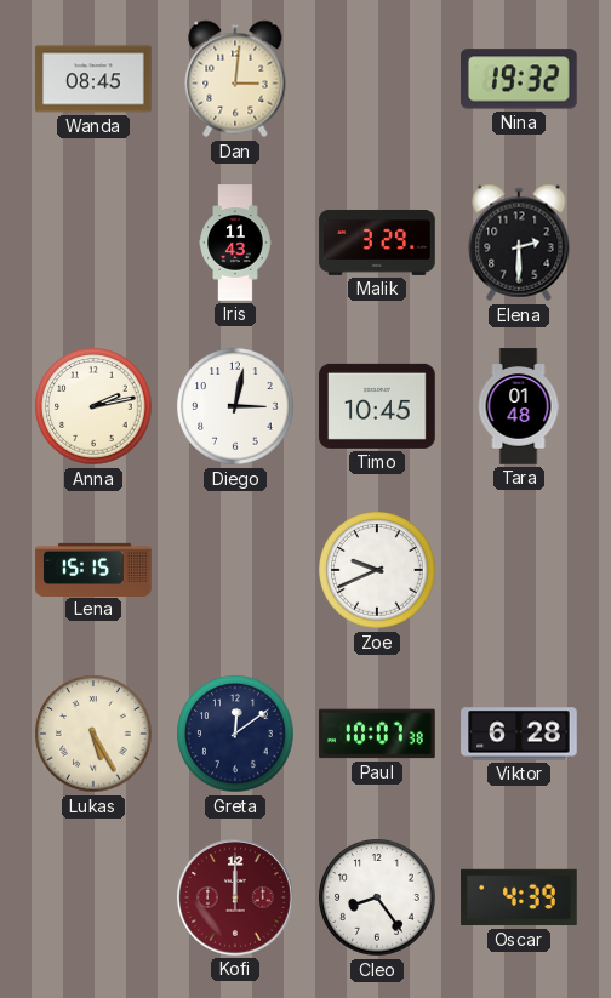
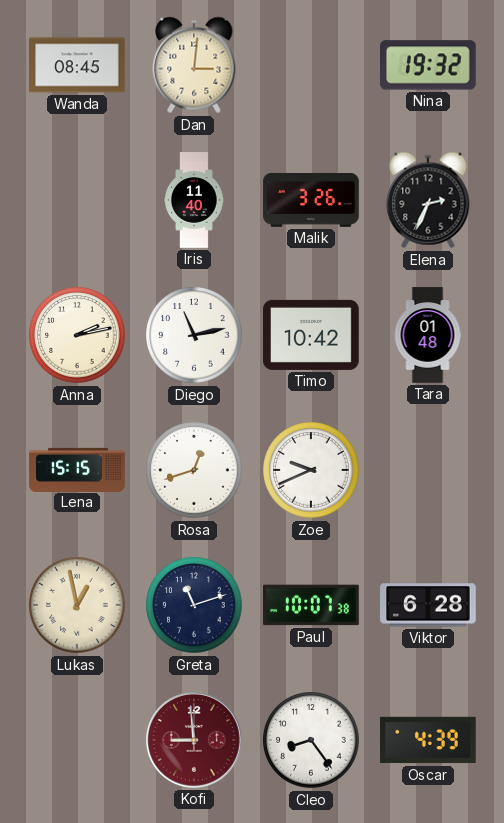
Iris: 11:43 -> 11:40
Malik: 3:29 -> 3:26
Elena: 2:30 -> 2:34
Diego: 3:02 -> 11:13
Timo: 10:45 -> 10:42
Rosa: none -> 12:42
Lukas: 5:25 -> 12:58
Greta: 12:09 -> 11:12
Kofi: 12:00 -> 8:59
